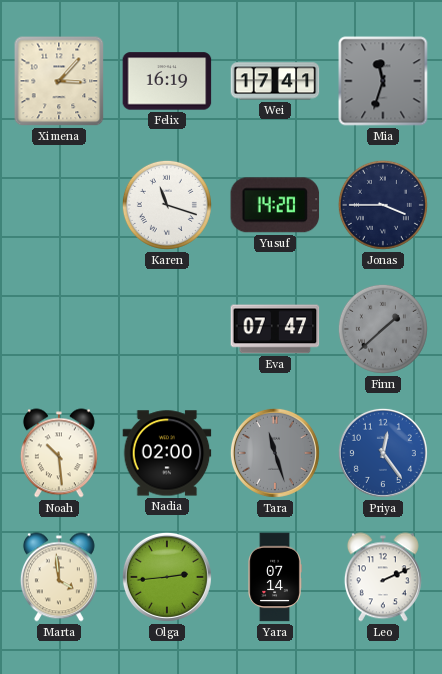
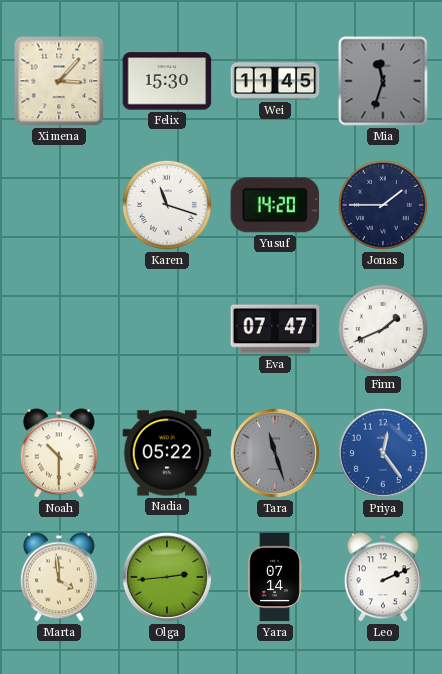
Felix: 16:19 -> 15:30
Wei: 17:41 -> 11:45
Jonas: 3:45 -> 1:45
Finn: 1:38 -> 1:41
Finn dial: grey -> white
Noah: 10:29 -> 10:30
Nadia: 02:00 -> 05:22
